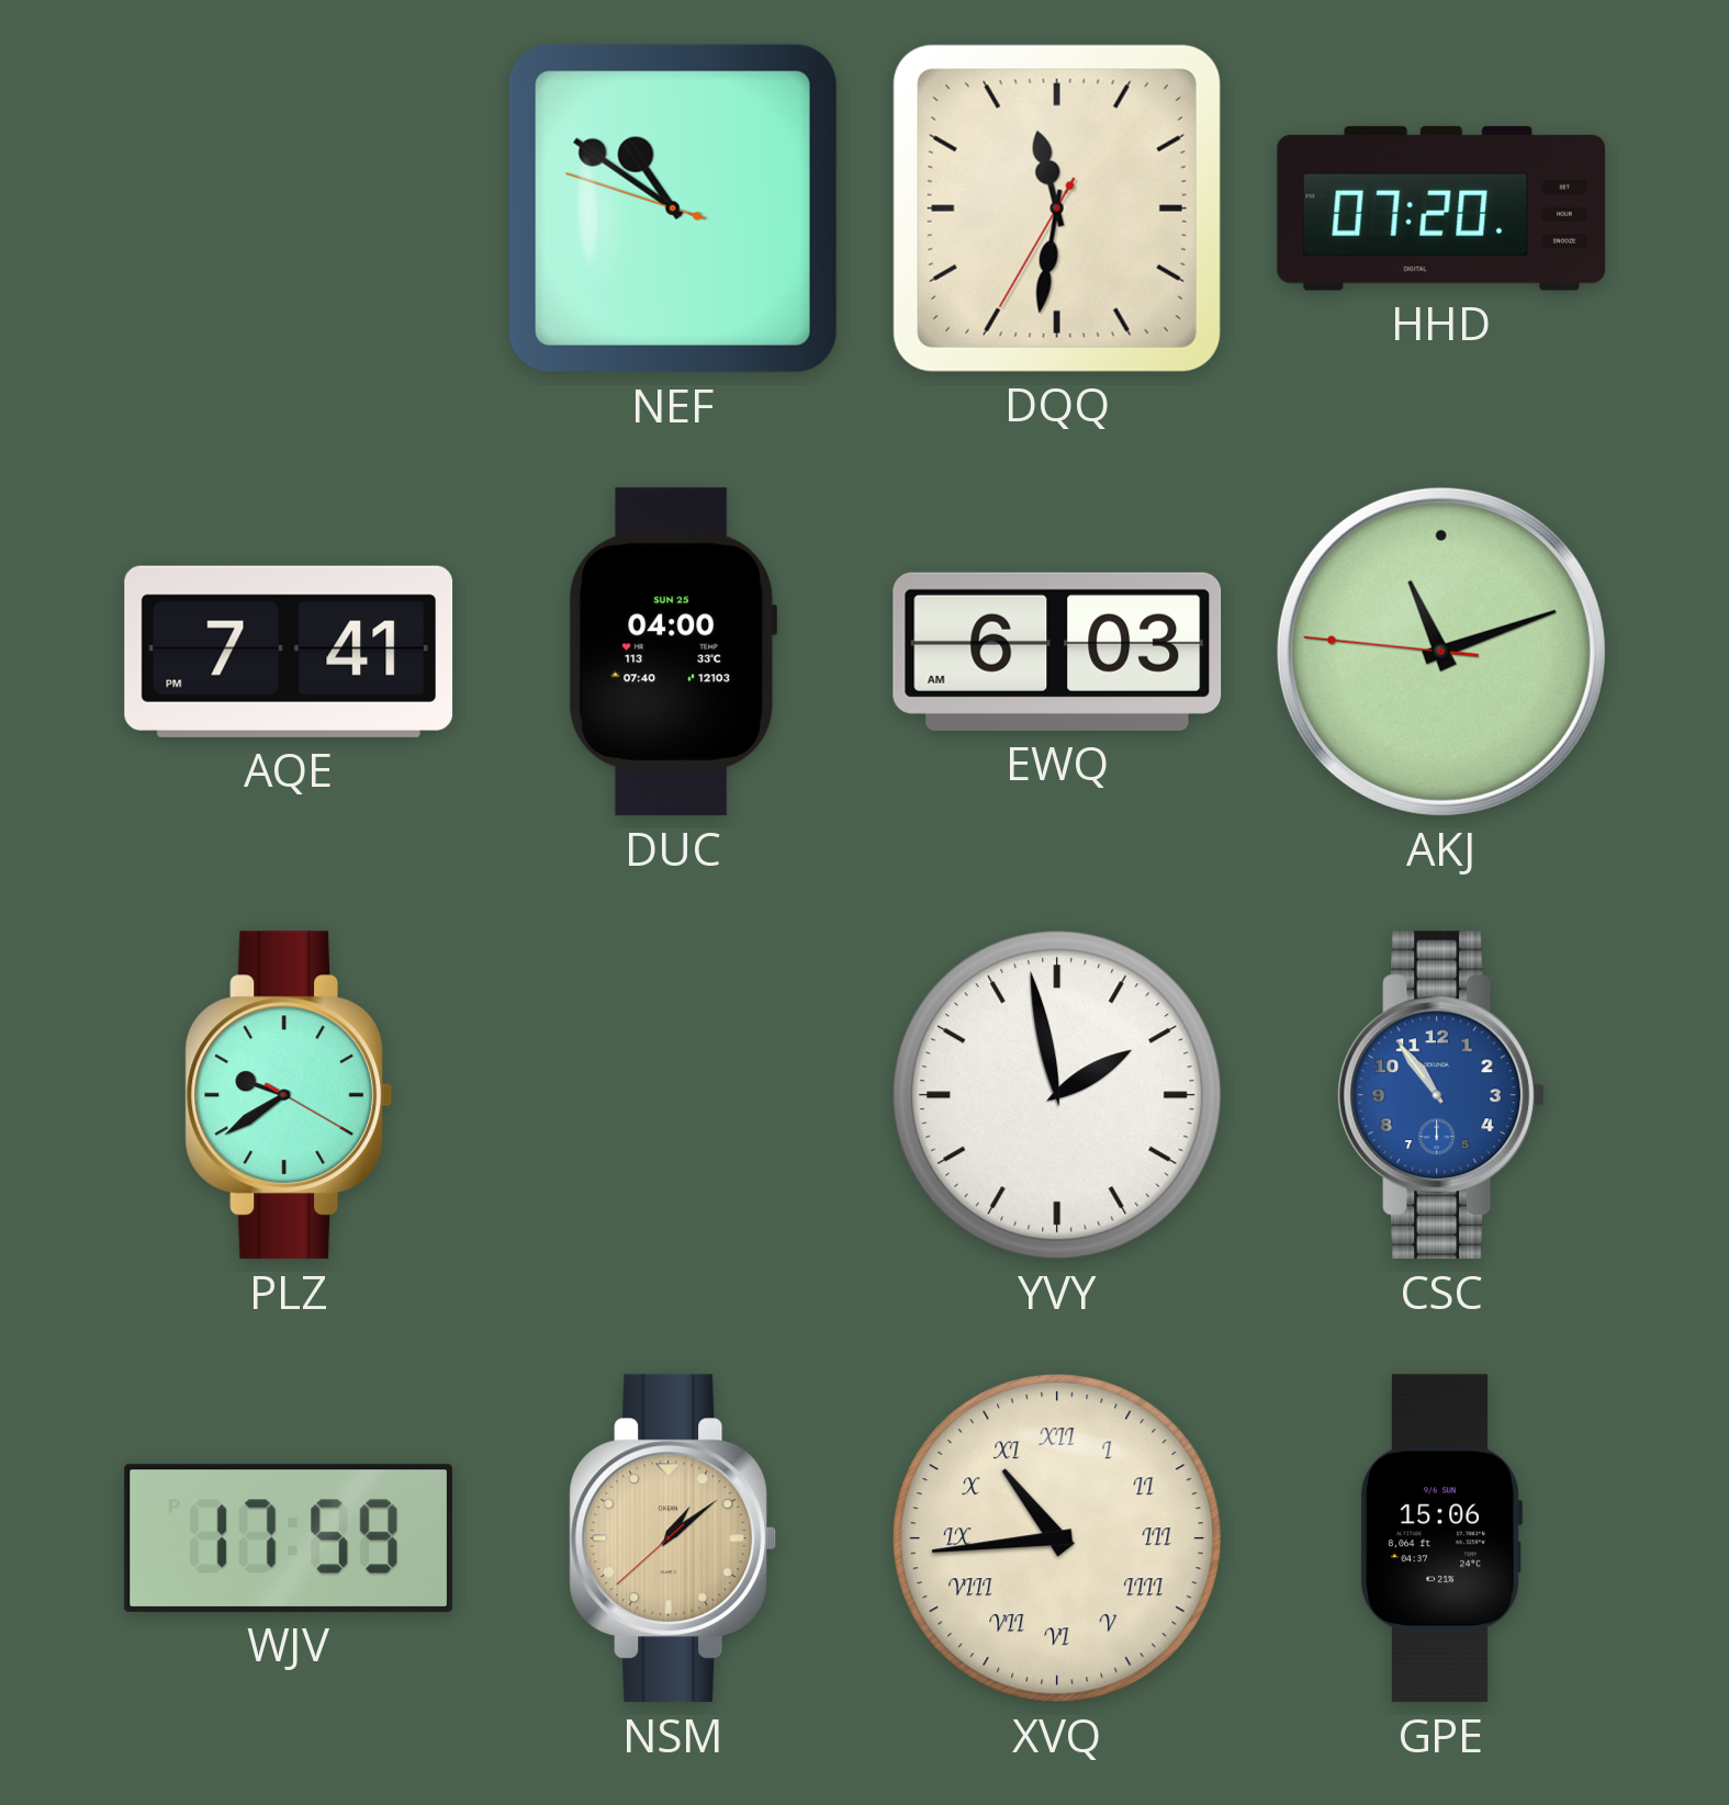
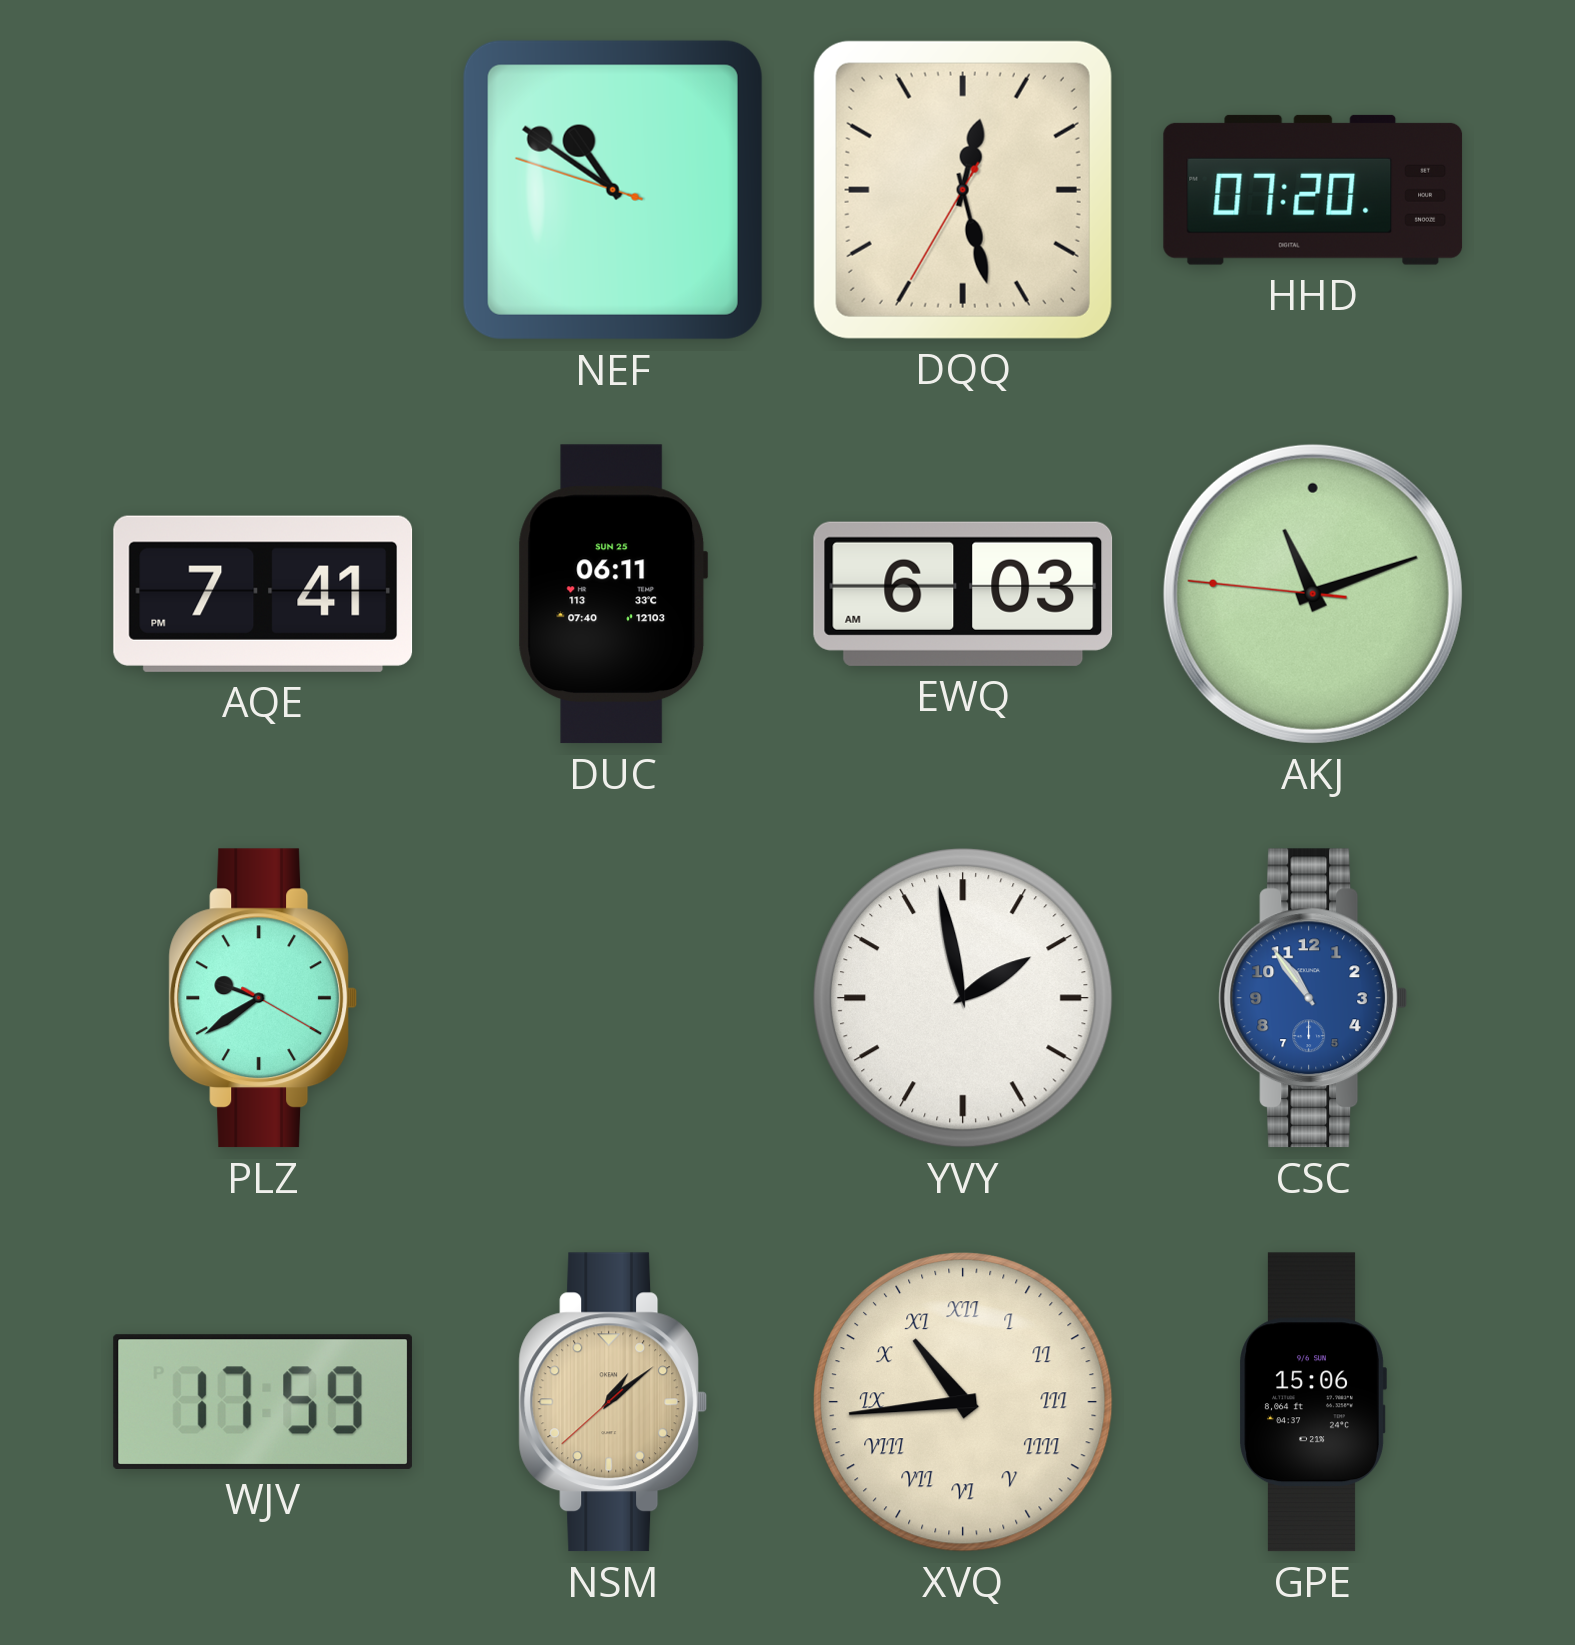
DQQ: 11:31 -> 12:27
DUC: 04:00 -> 06:11
